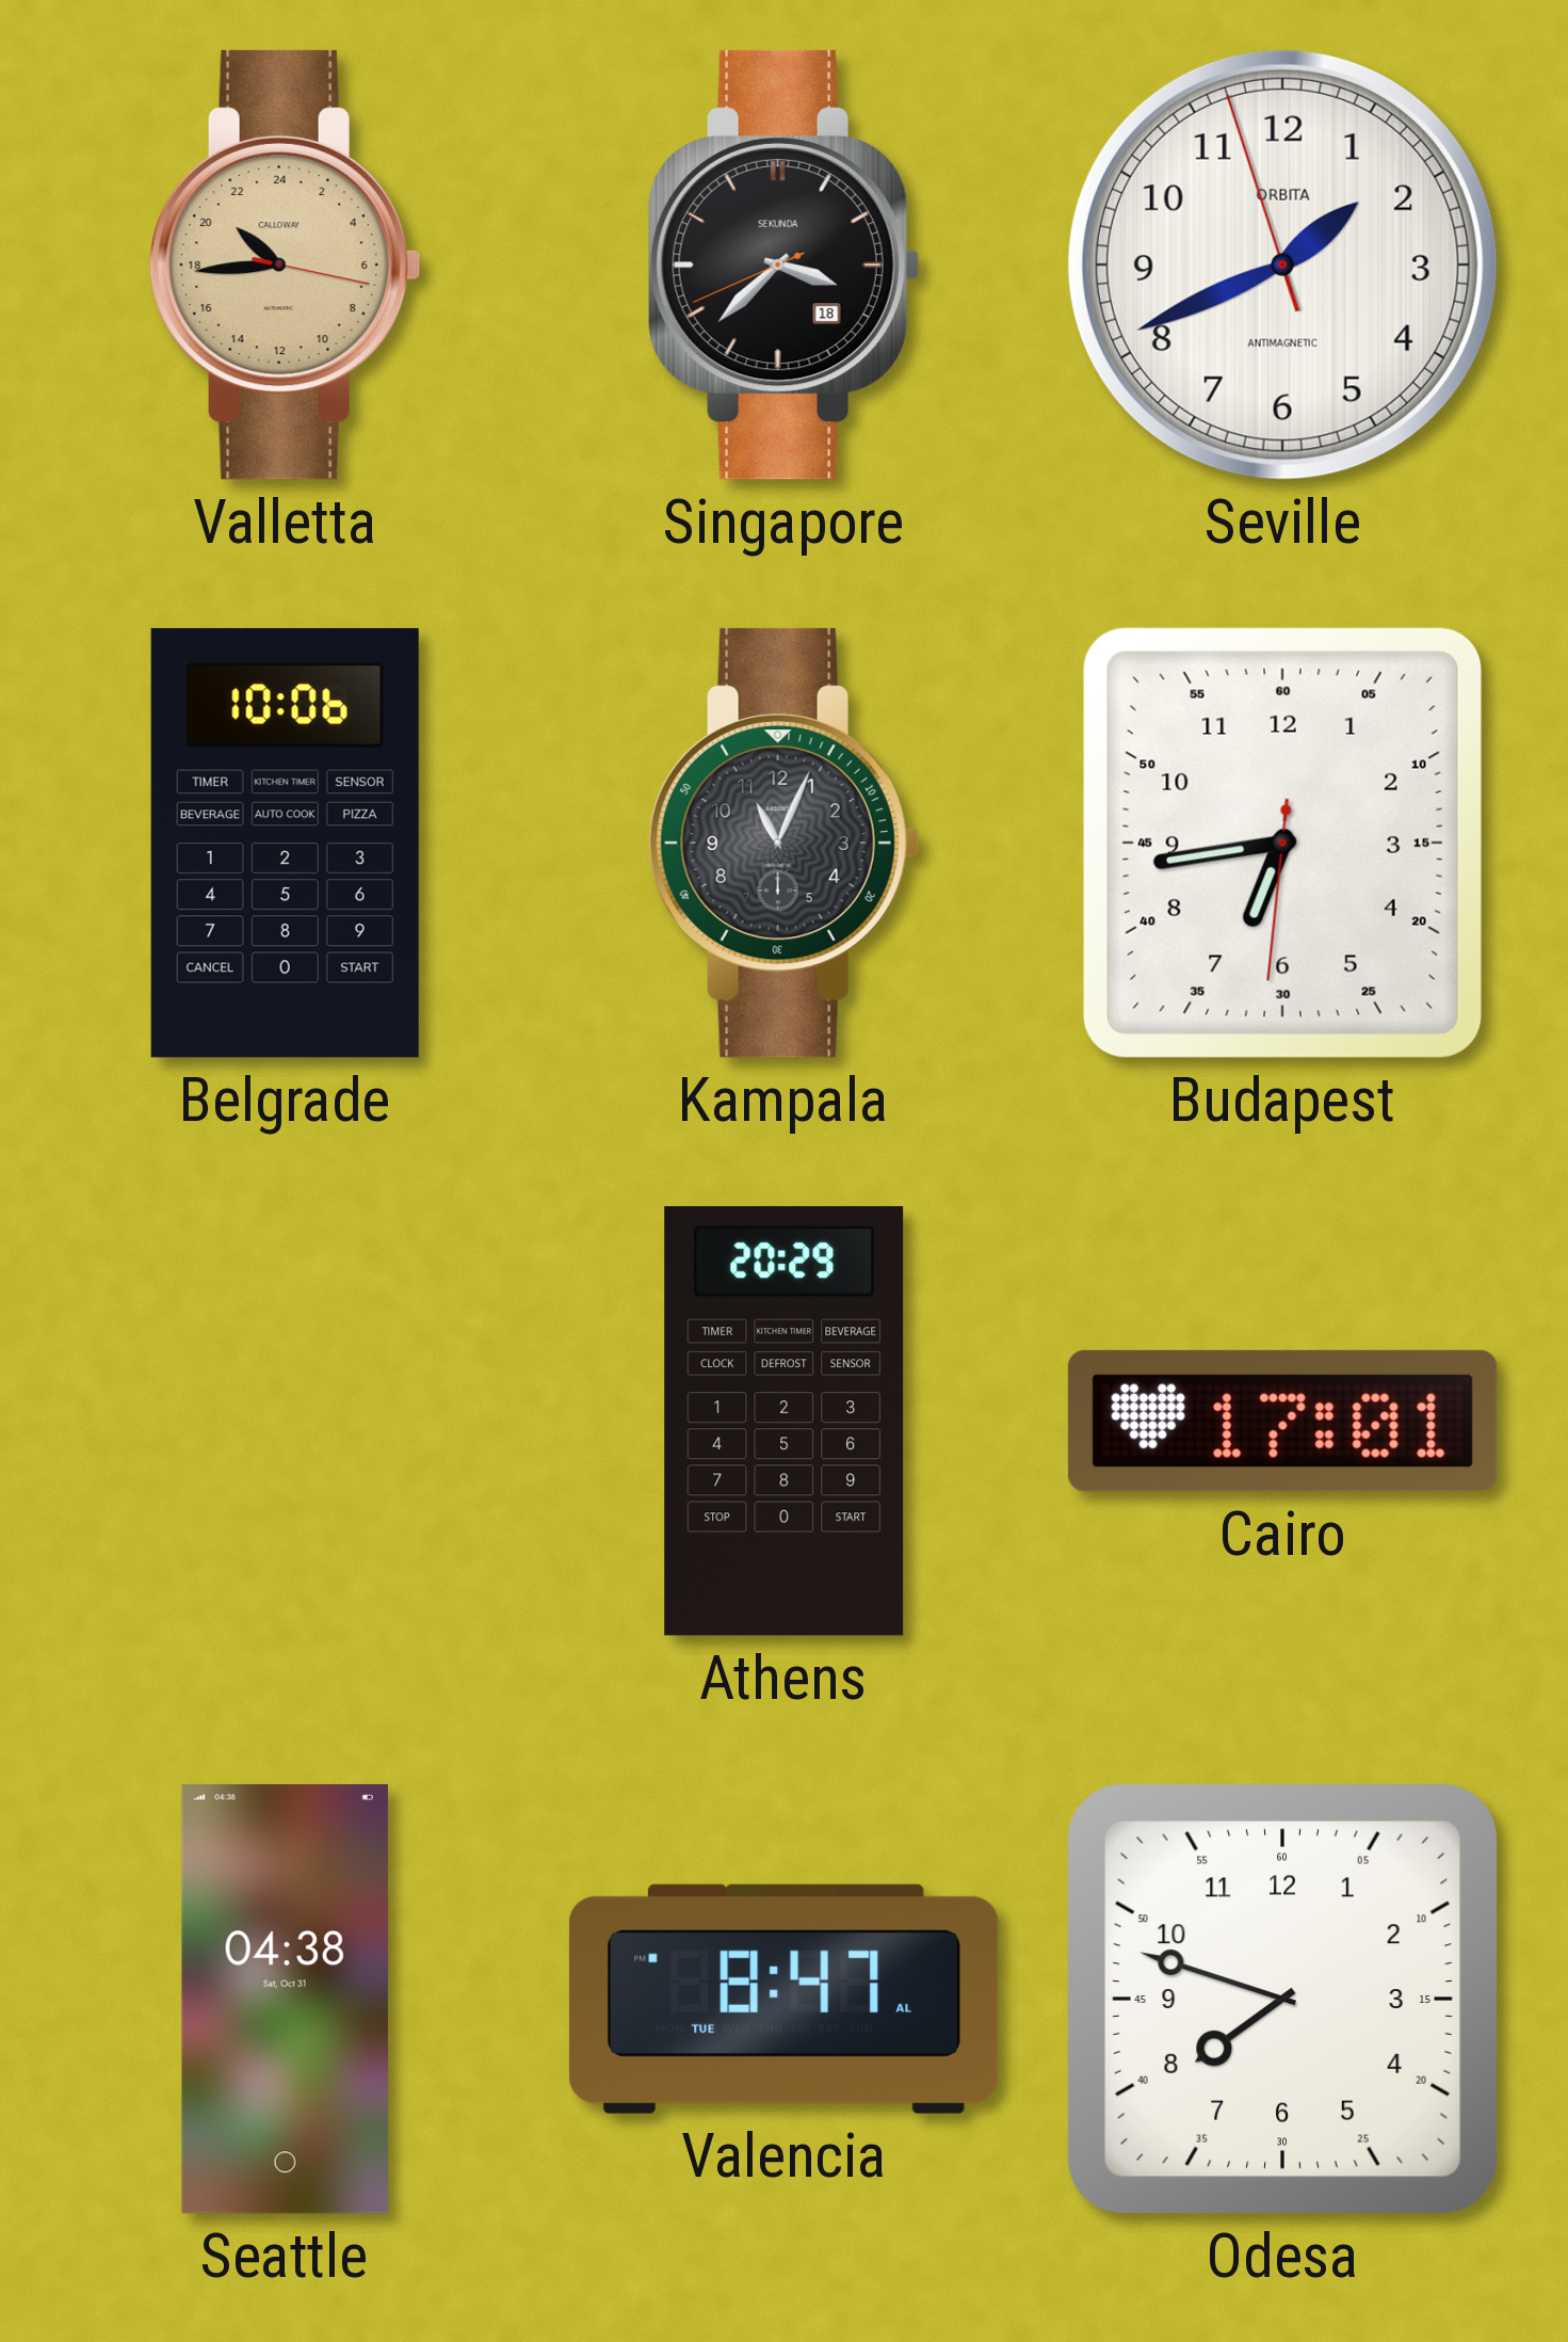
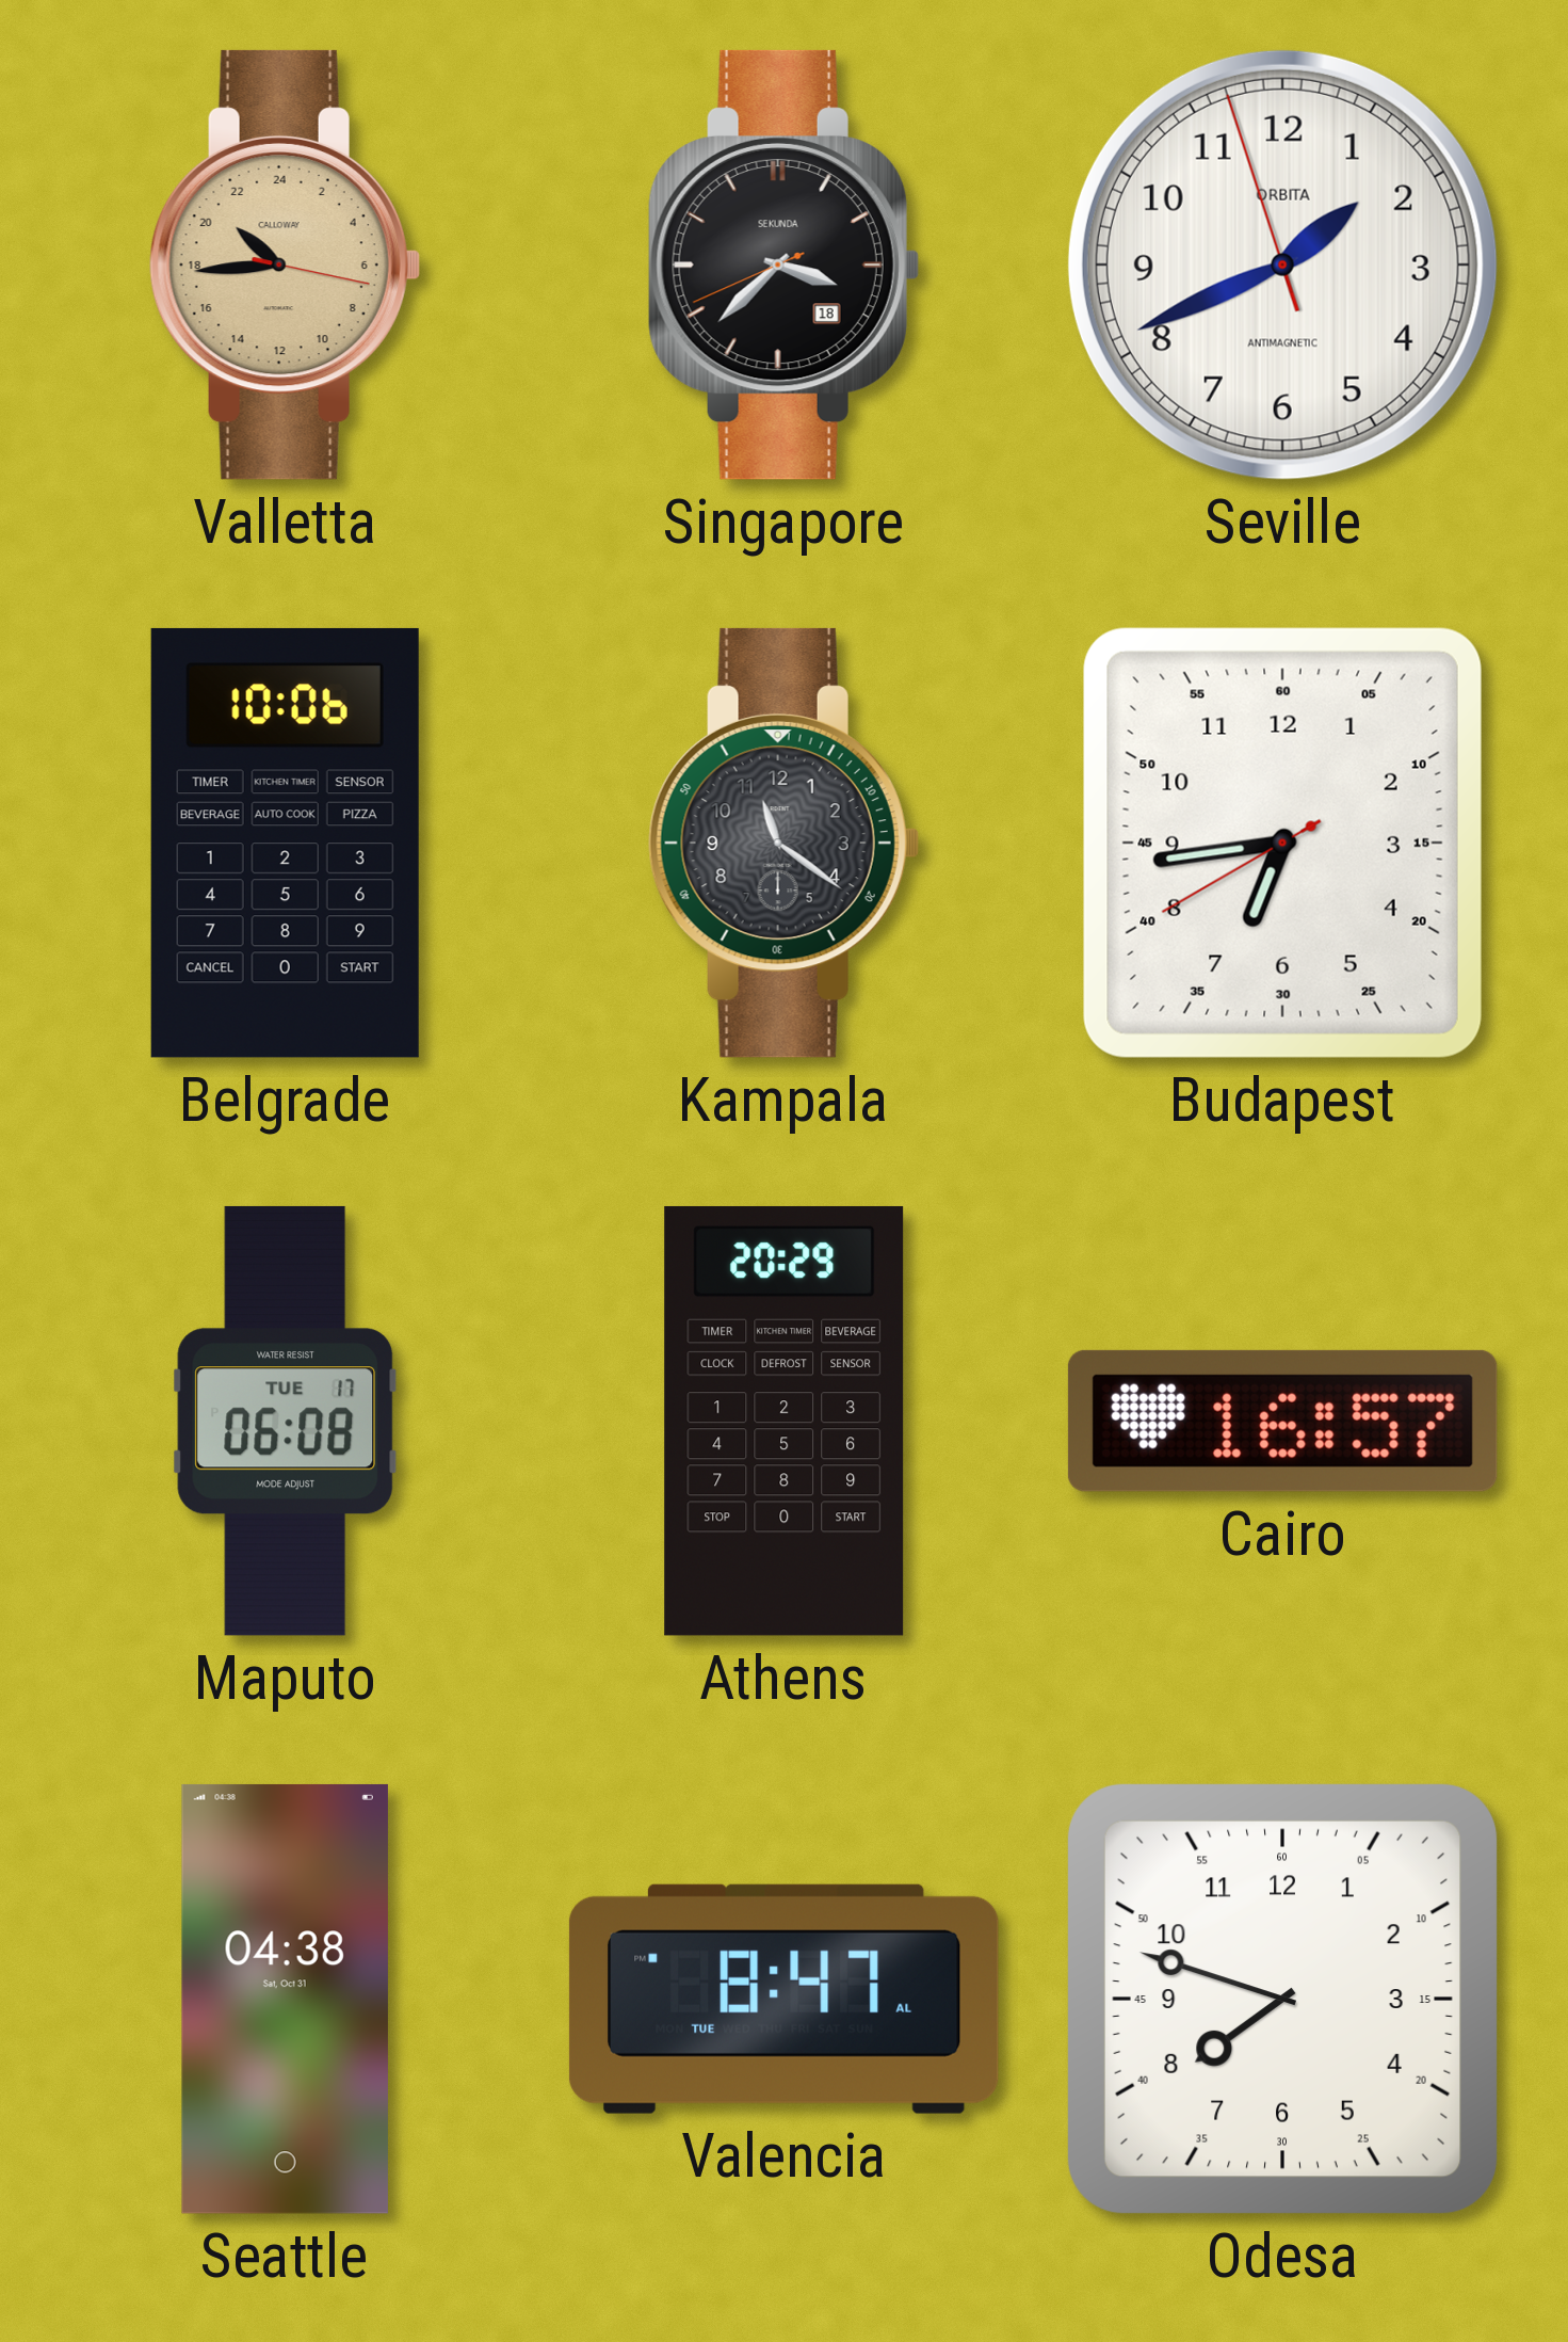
Kampala: 11:04 -> 11:21
Budapest: 6:43:31 -> 6:43:40
Maputo: none -> 06:08
Cairo: 17:01 -> 16:57
